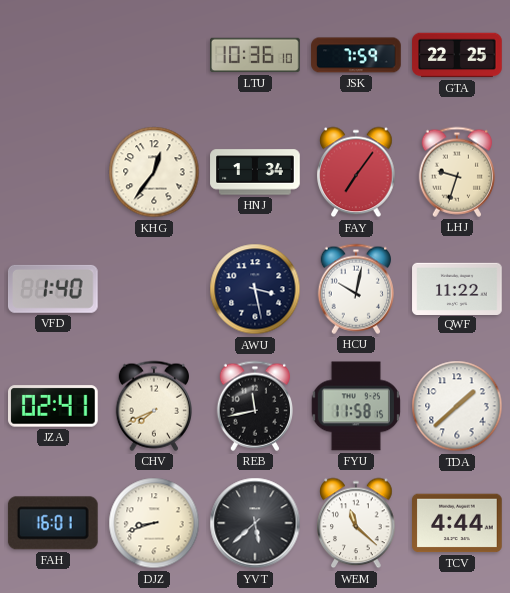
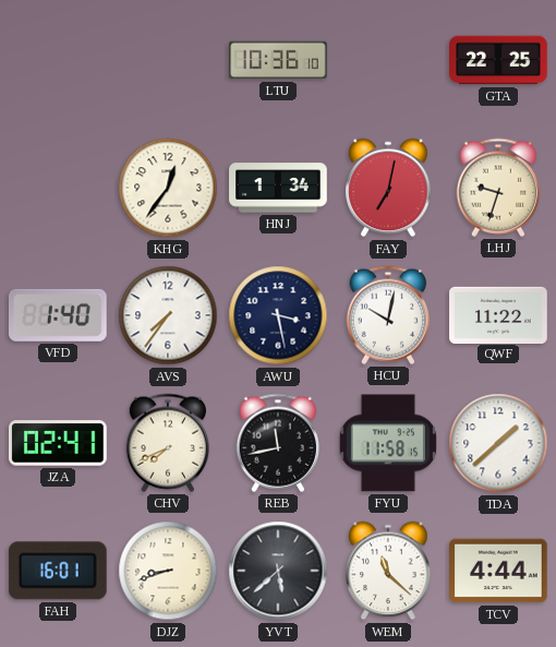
JSK: 7:59 -> none
FAY: 7:06 -> 7:02
AVS: none -> 7:36
